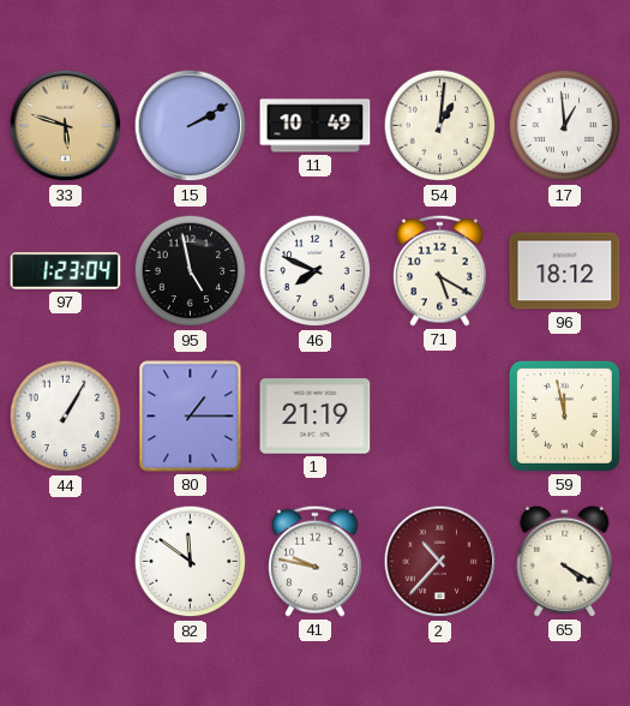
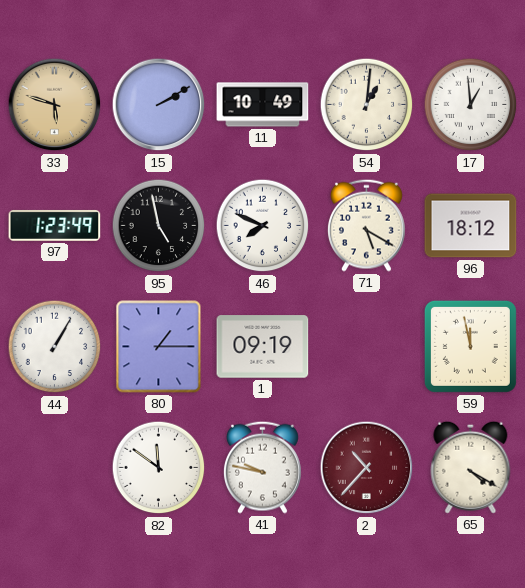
97: 1:23:04 -> 1:23:49
1: 21:19 -> 09:19
